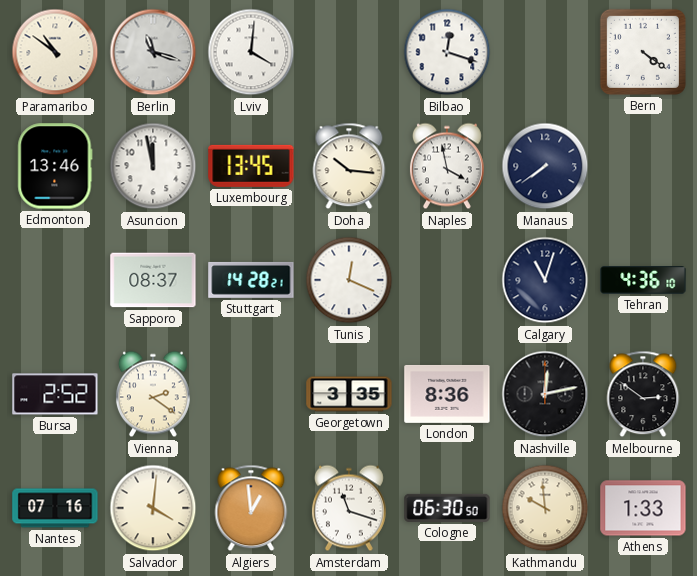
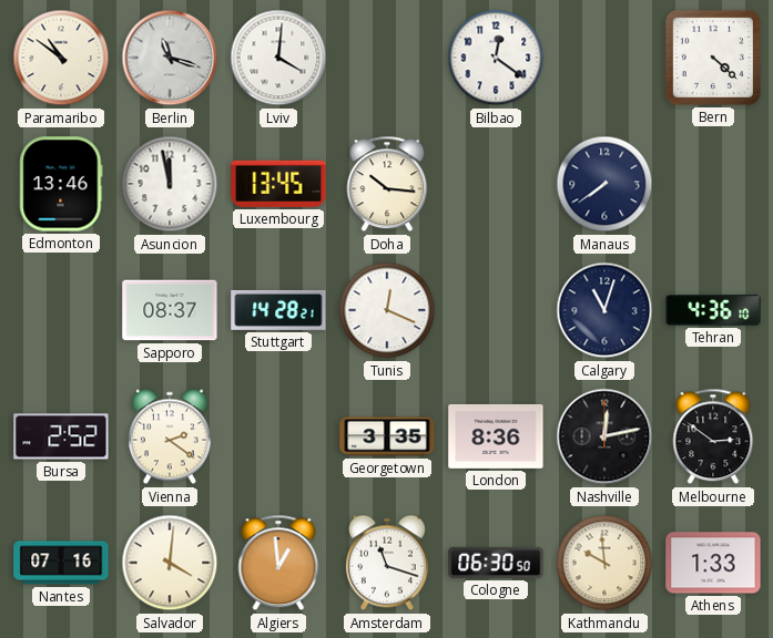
Bilbao: 12:18 -> 12:21
Bern: 4:21 -> 4:22
Naples: 3:58 -> none
